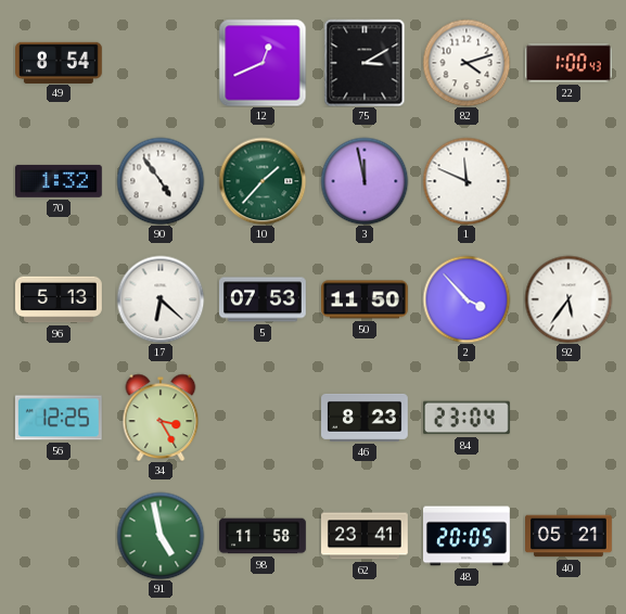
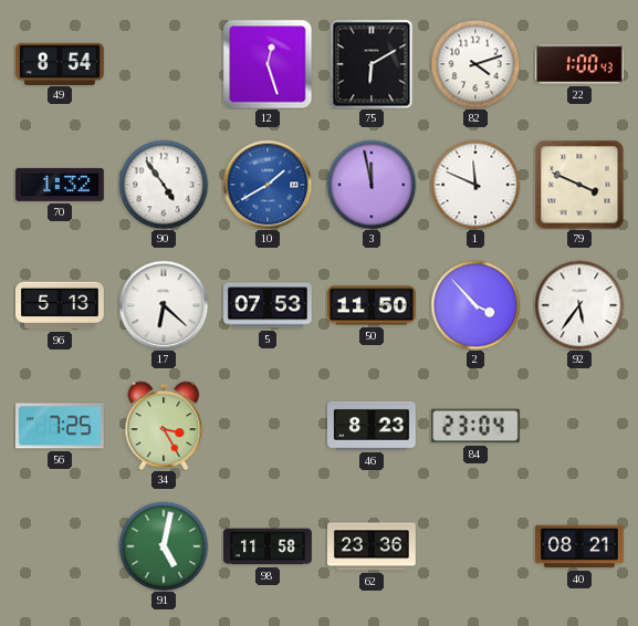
12: 12:41 -> 12:27
75: 3:10 -> 6:10
10: 1:37 -> 1:40
10 dial: green -> blue
79: none -> 3:49
56: 12:25 -> 7:25
91: 4:58 -> 5:02
62: 23:41 -> 23:36
48: 20:05 -> none
40: 05:21 -> 08:21
